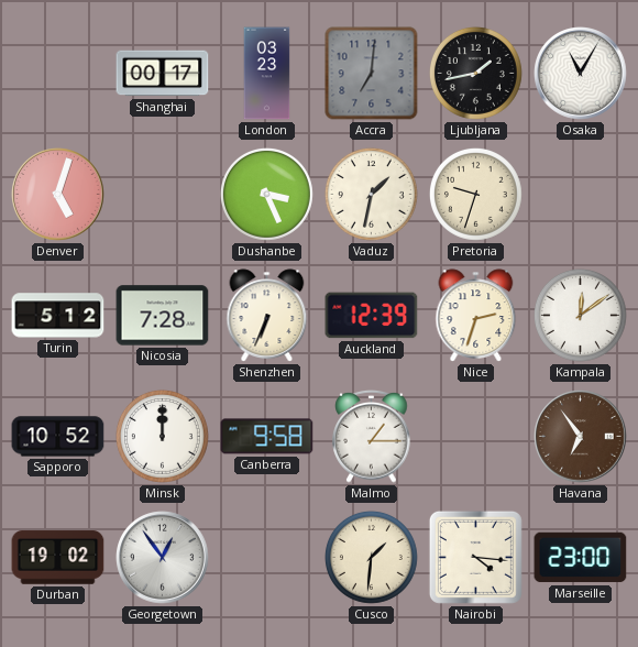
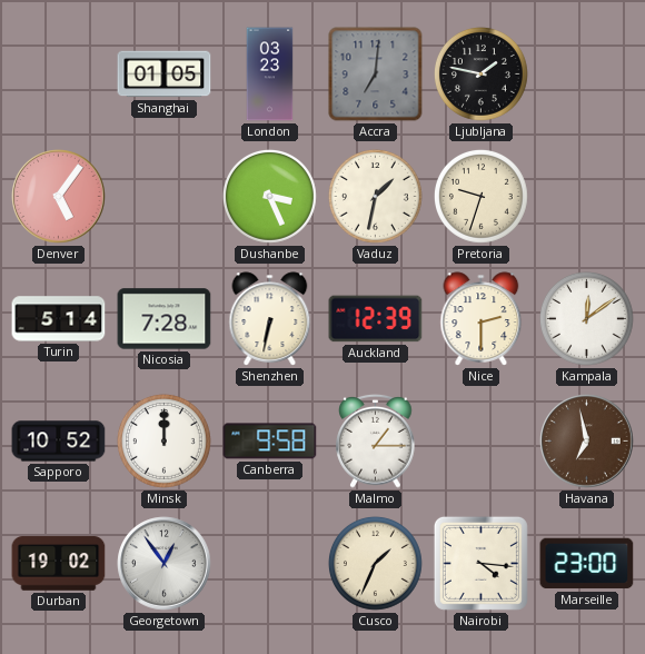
Shanghai: 00:17 -> 01:05
Ljubljana: 1:43 -> 1:47
Osaka: 11:05 -> none
Denver: 5:03 -> 5:06
Turin: 5:12 -> 5:14
Shenzhen: 6:34 -> 6:32
Nice: 2:33 -> 2:30
Havana: 6:54 -> 6:58
Cusco: 1:31 -> 1:34
